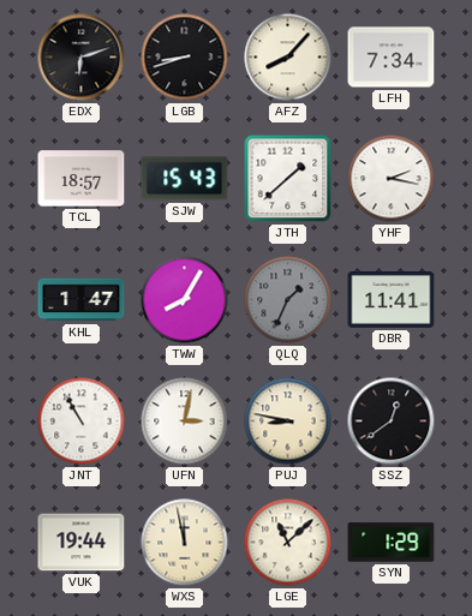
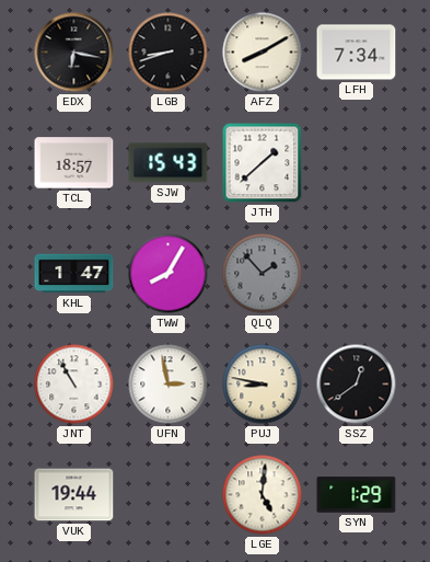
EDX: 6:12 -> 6:17
AFZ: 8:07 -> 8:10
YHF: 2:17 -> none
QLQ: 1:34 -> 1:53
DBR: 11:41 -> none
UFN: 3:02 -> 2:58
WXS: 11:58 -> none
LGE: 11:08 -> 5:01
